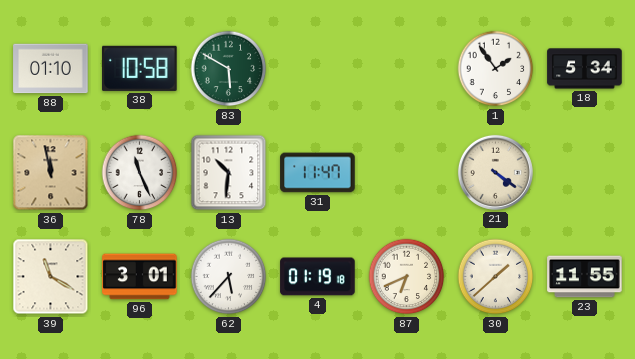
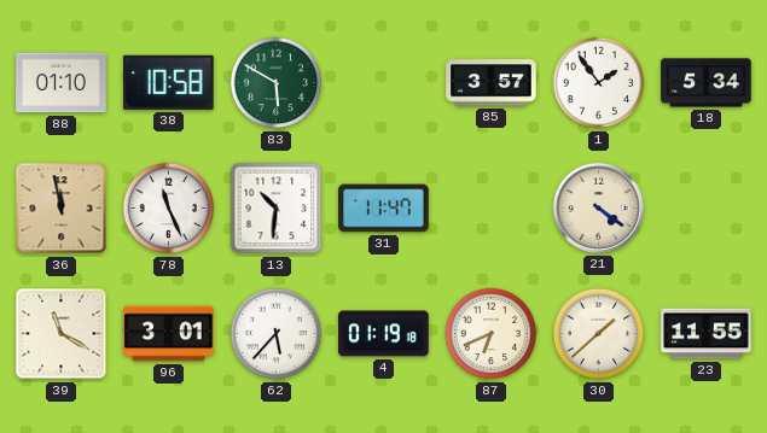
85: none -> 3:57
